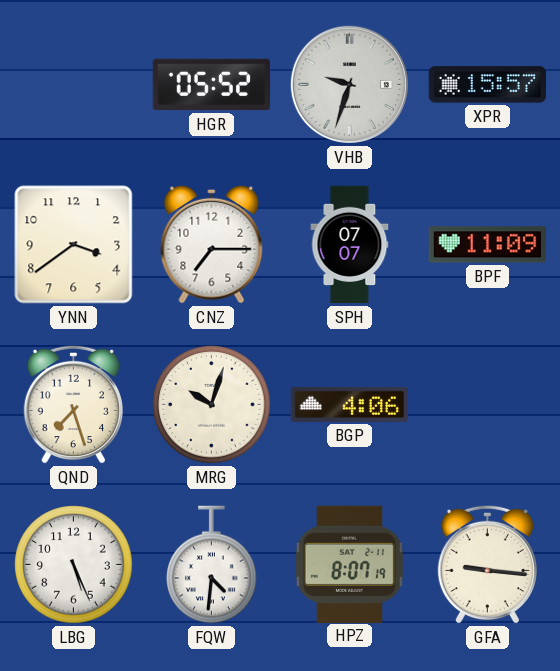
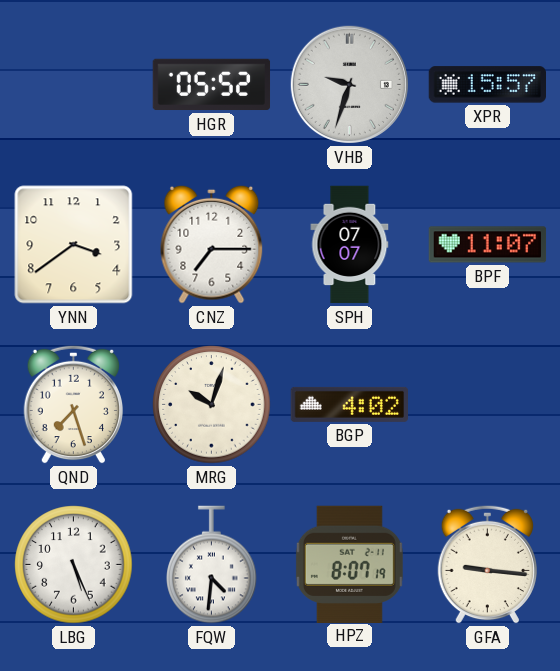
BPF: 11:09 -> 11:07
BGP: 4:06 -> 4:02
